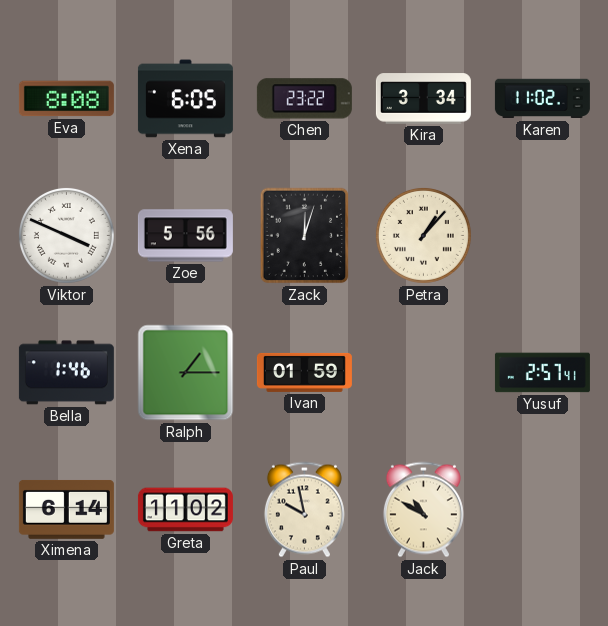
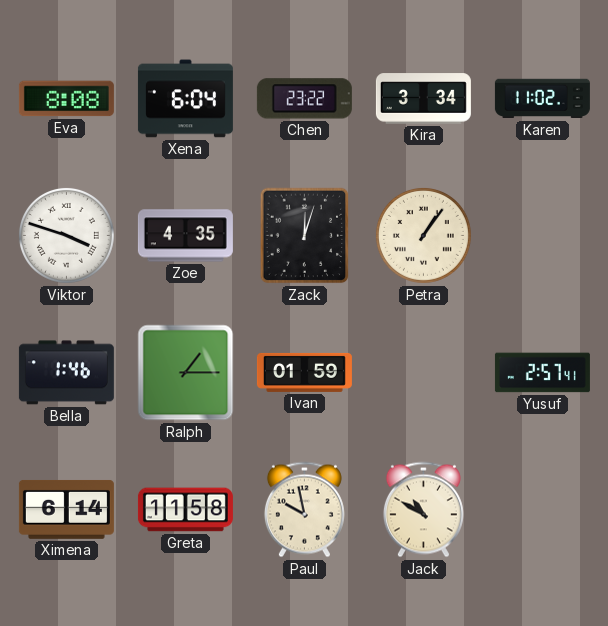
Xena: 6:05 -> 6:04
Viktor: 3:49 -> 3:48
Zoe: 5:56 -> 4:35
Petra: 1:07 -> 1:06
Greta: 11:02 -> 11:58
